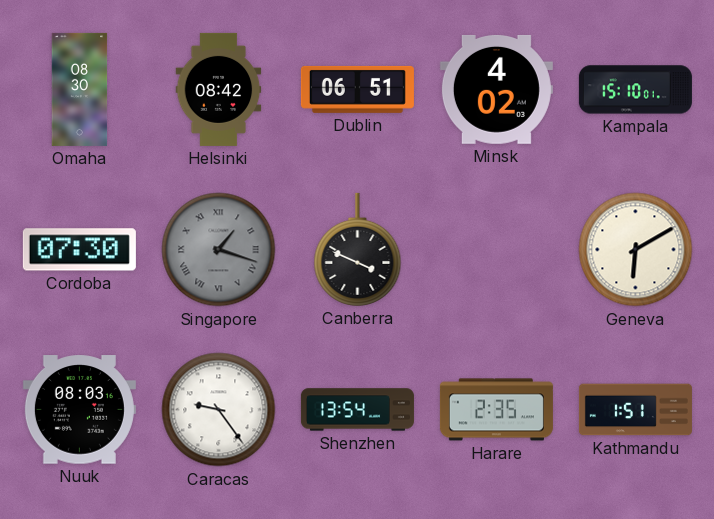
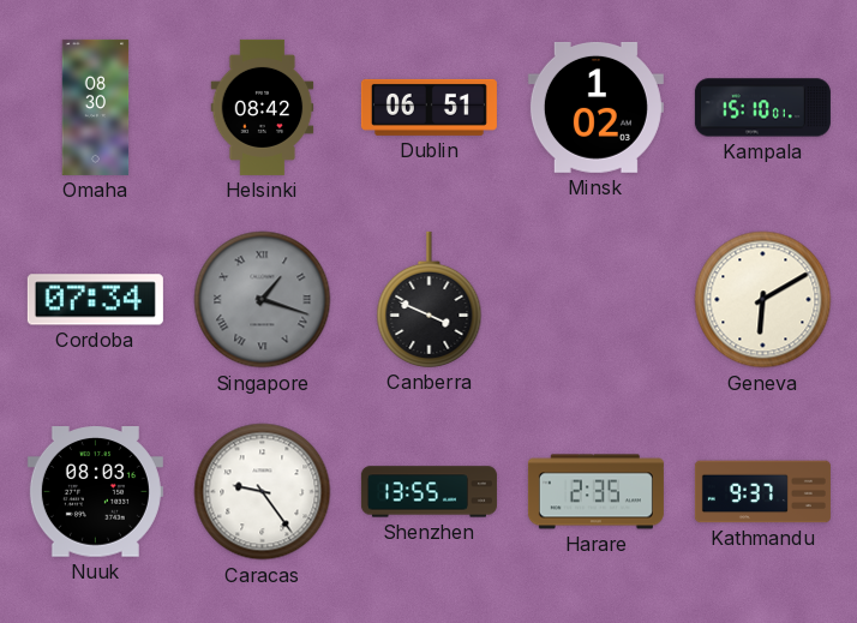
Minsk: 4:02 -> 1:02
Cordoba: 07:30 -> 07:34
Shenzhen: 13:54 -> 13:55
Kathmandu: 1:51 -> 9:37
